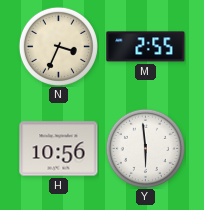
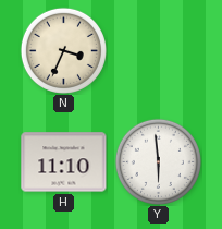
M: 2:55 -> none
H: 10:56 -> 11:10
